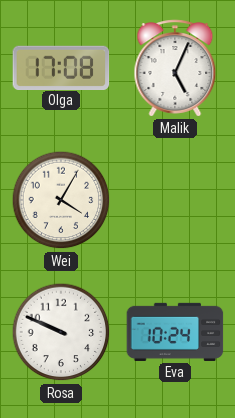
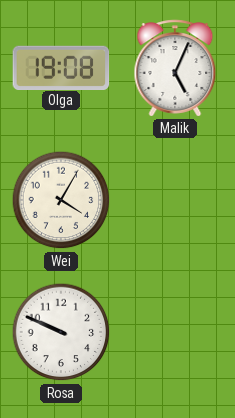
Olga: 17:08 -> 19:08
Eva: 10:24 -> none
